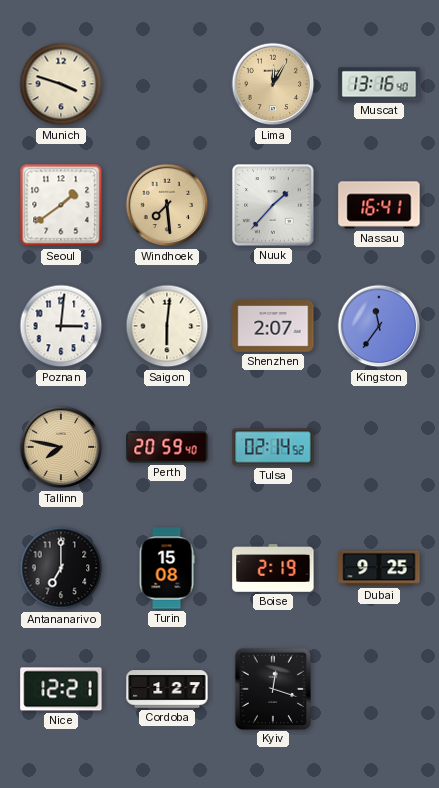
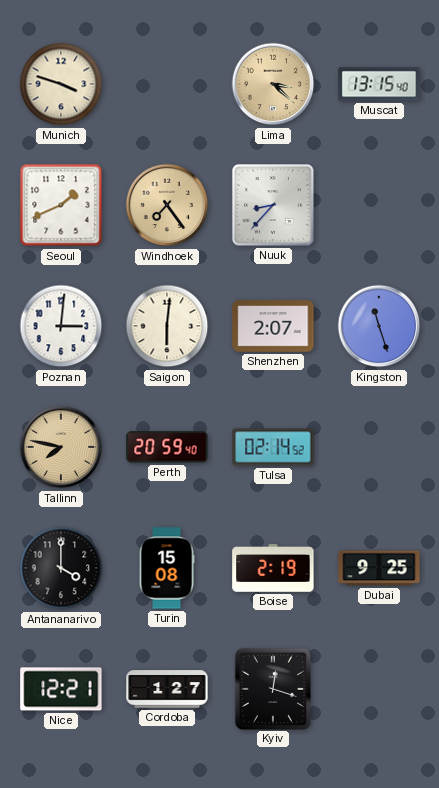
Lima: 12:05 -> 3:22
Muscat: 13:16 -> 13:15
Seoul: 1:39 -> 1:41
Windhoek: 7:29 -> 7:24
Nuuk: 1:37 -> 8:37
Nassau: 16:41 -> none
Kingston: 11:36 -> 11:27
Antananarivo: 7:00 -> 4:00
